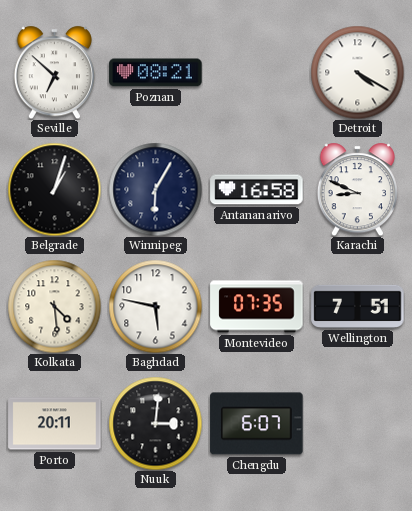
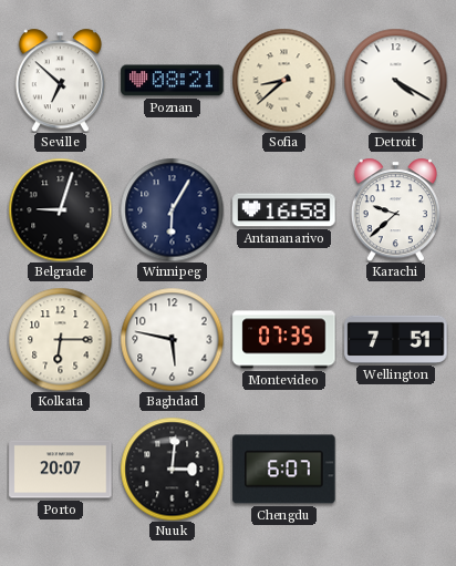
Sofia: none -> 8:38
Belgrade: 1:03 -> 9:03
Karachi: 8:49 -> 9:38
Kolkata: 4:29 -> 6:15
Porto: 20:11 -> 20:07
